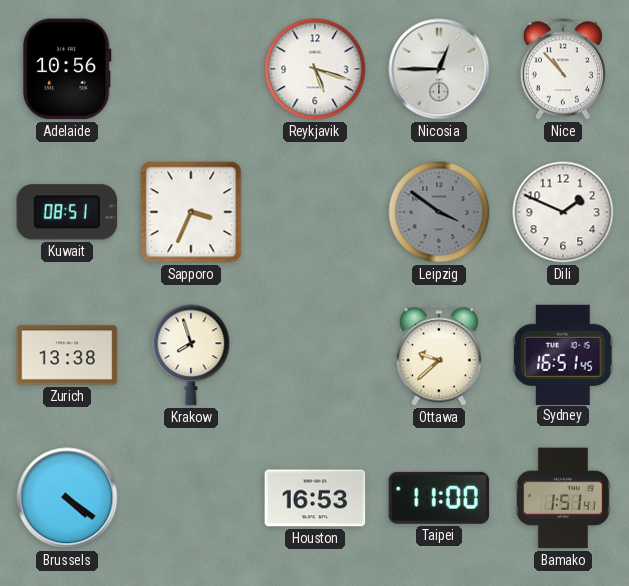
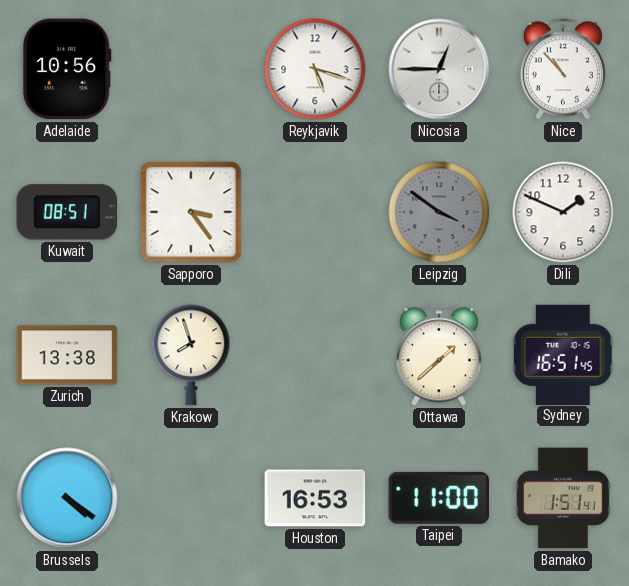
Sapporo: 3:34 -> 3:24
Ottawa: 9:38 -> 1:38
